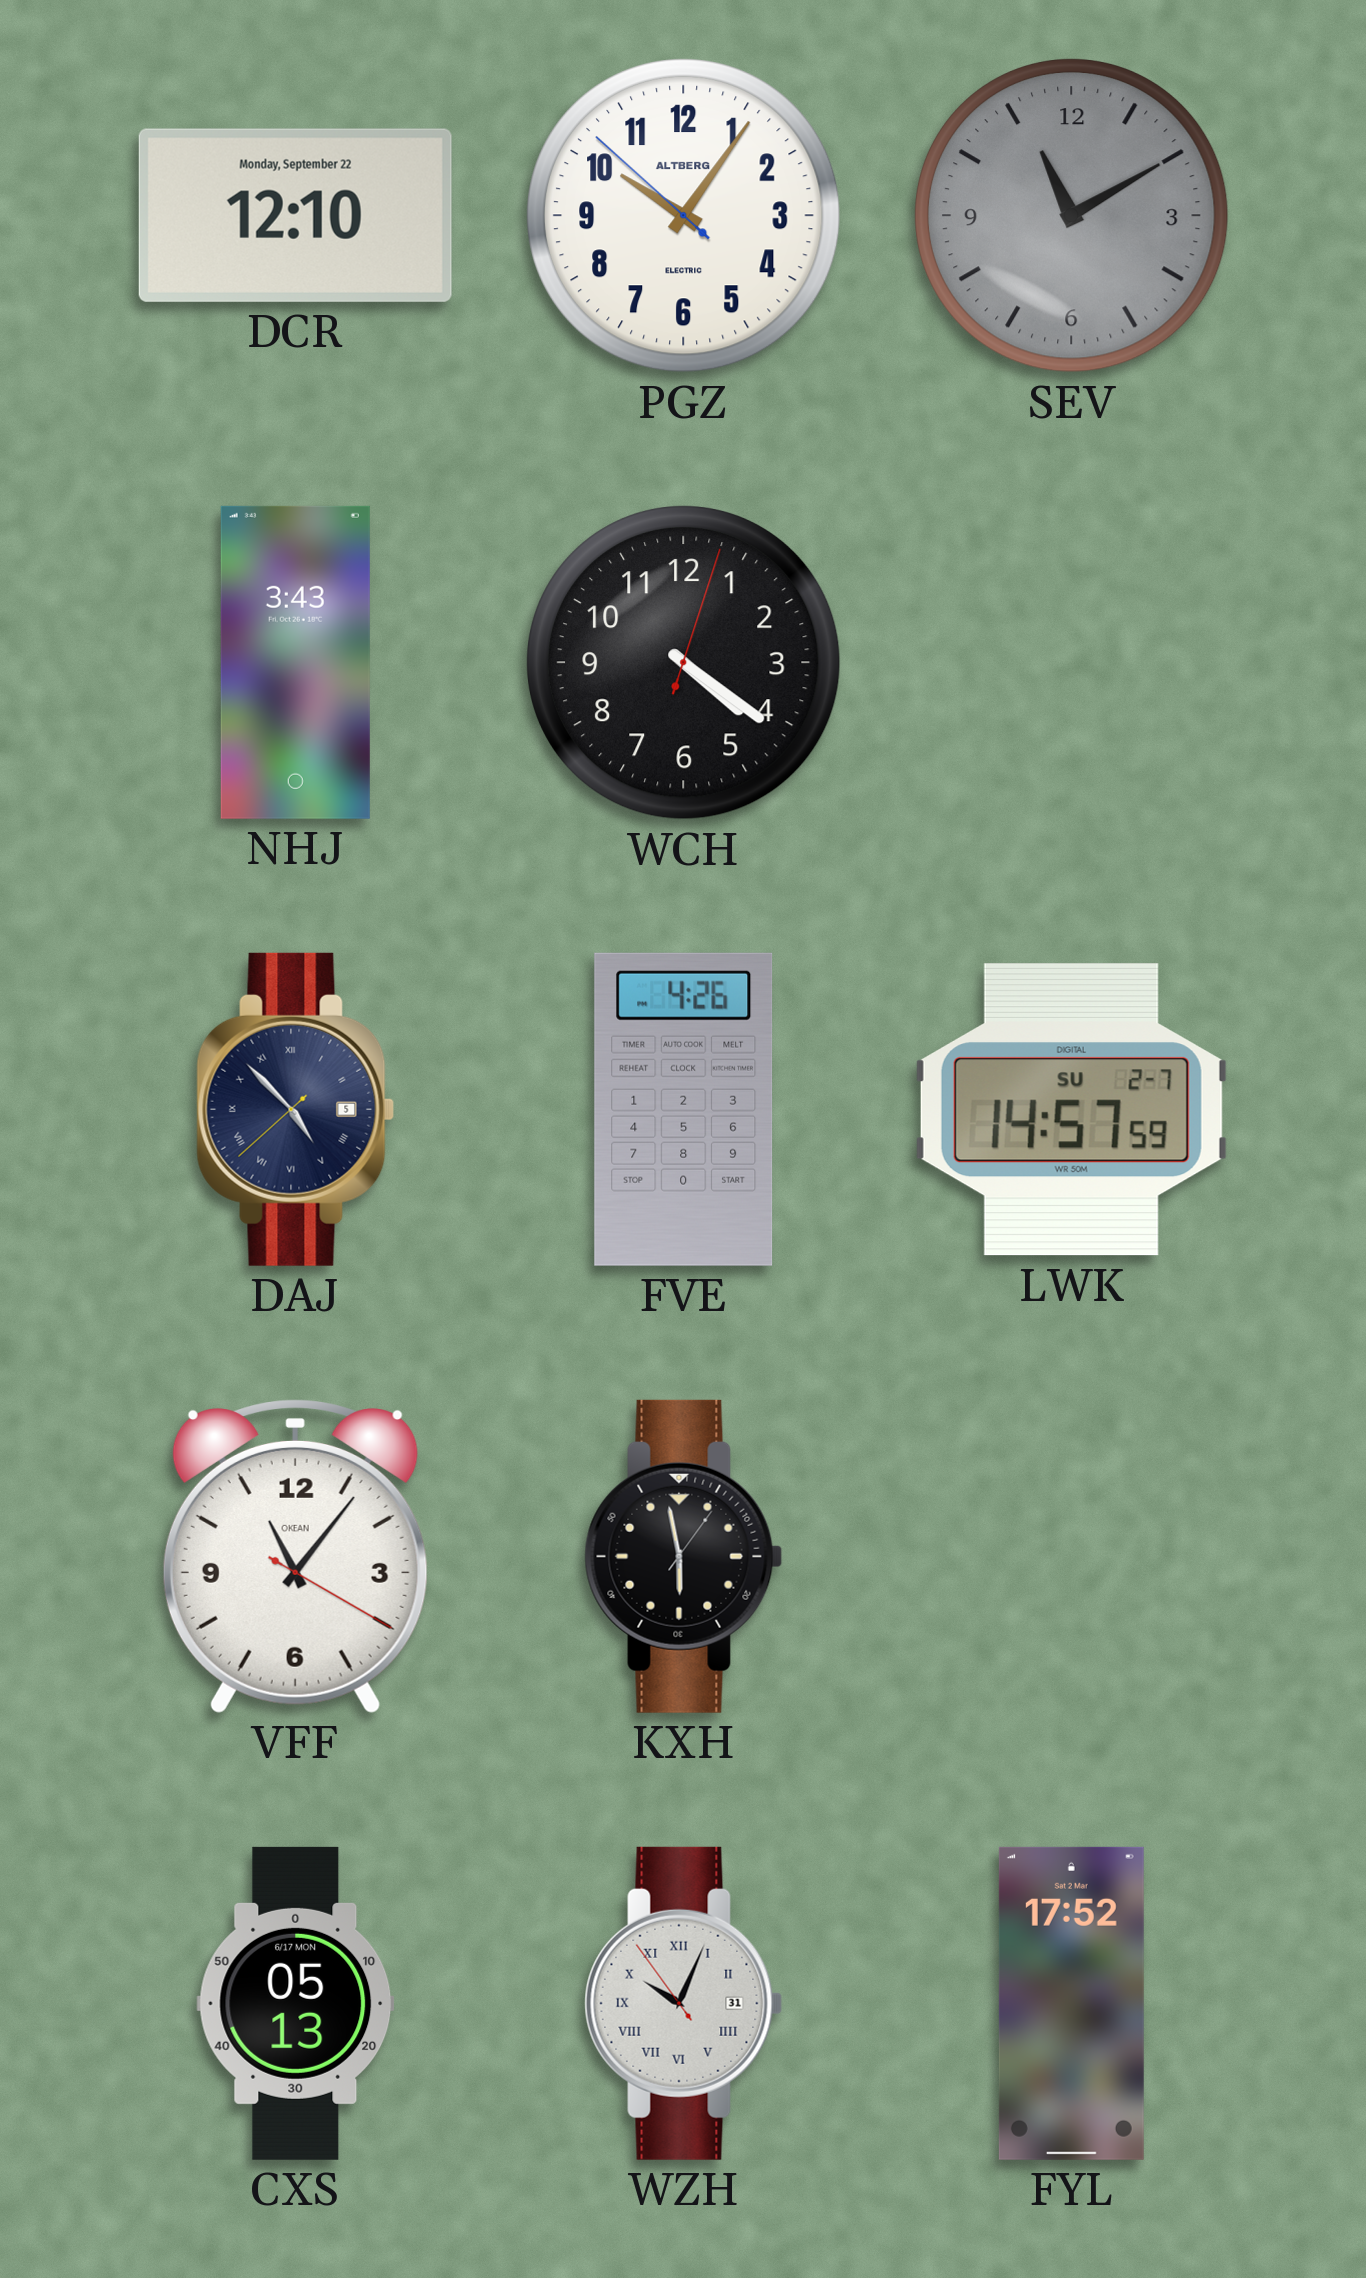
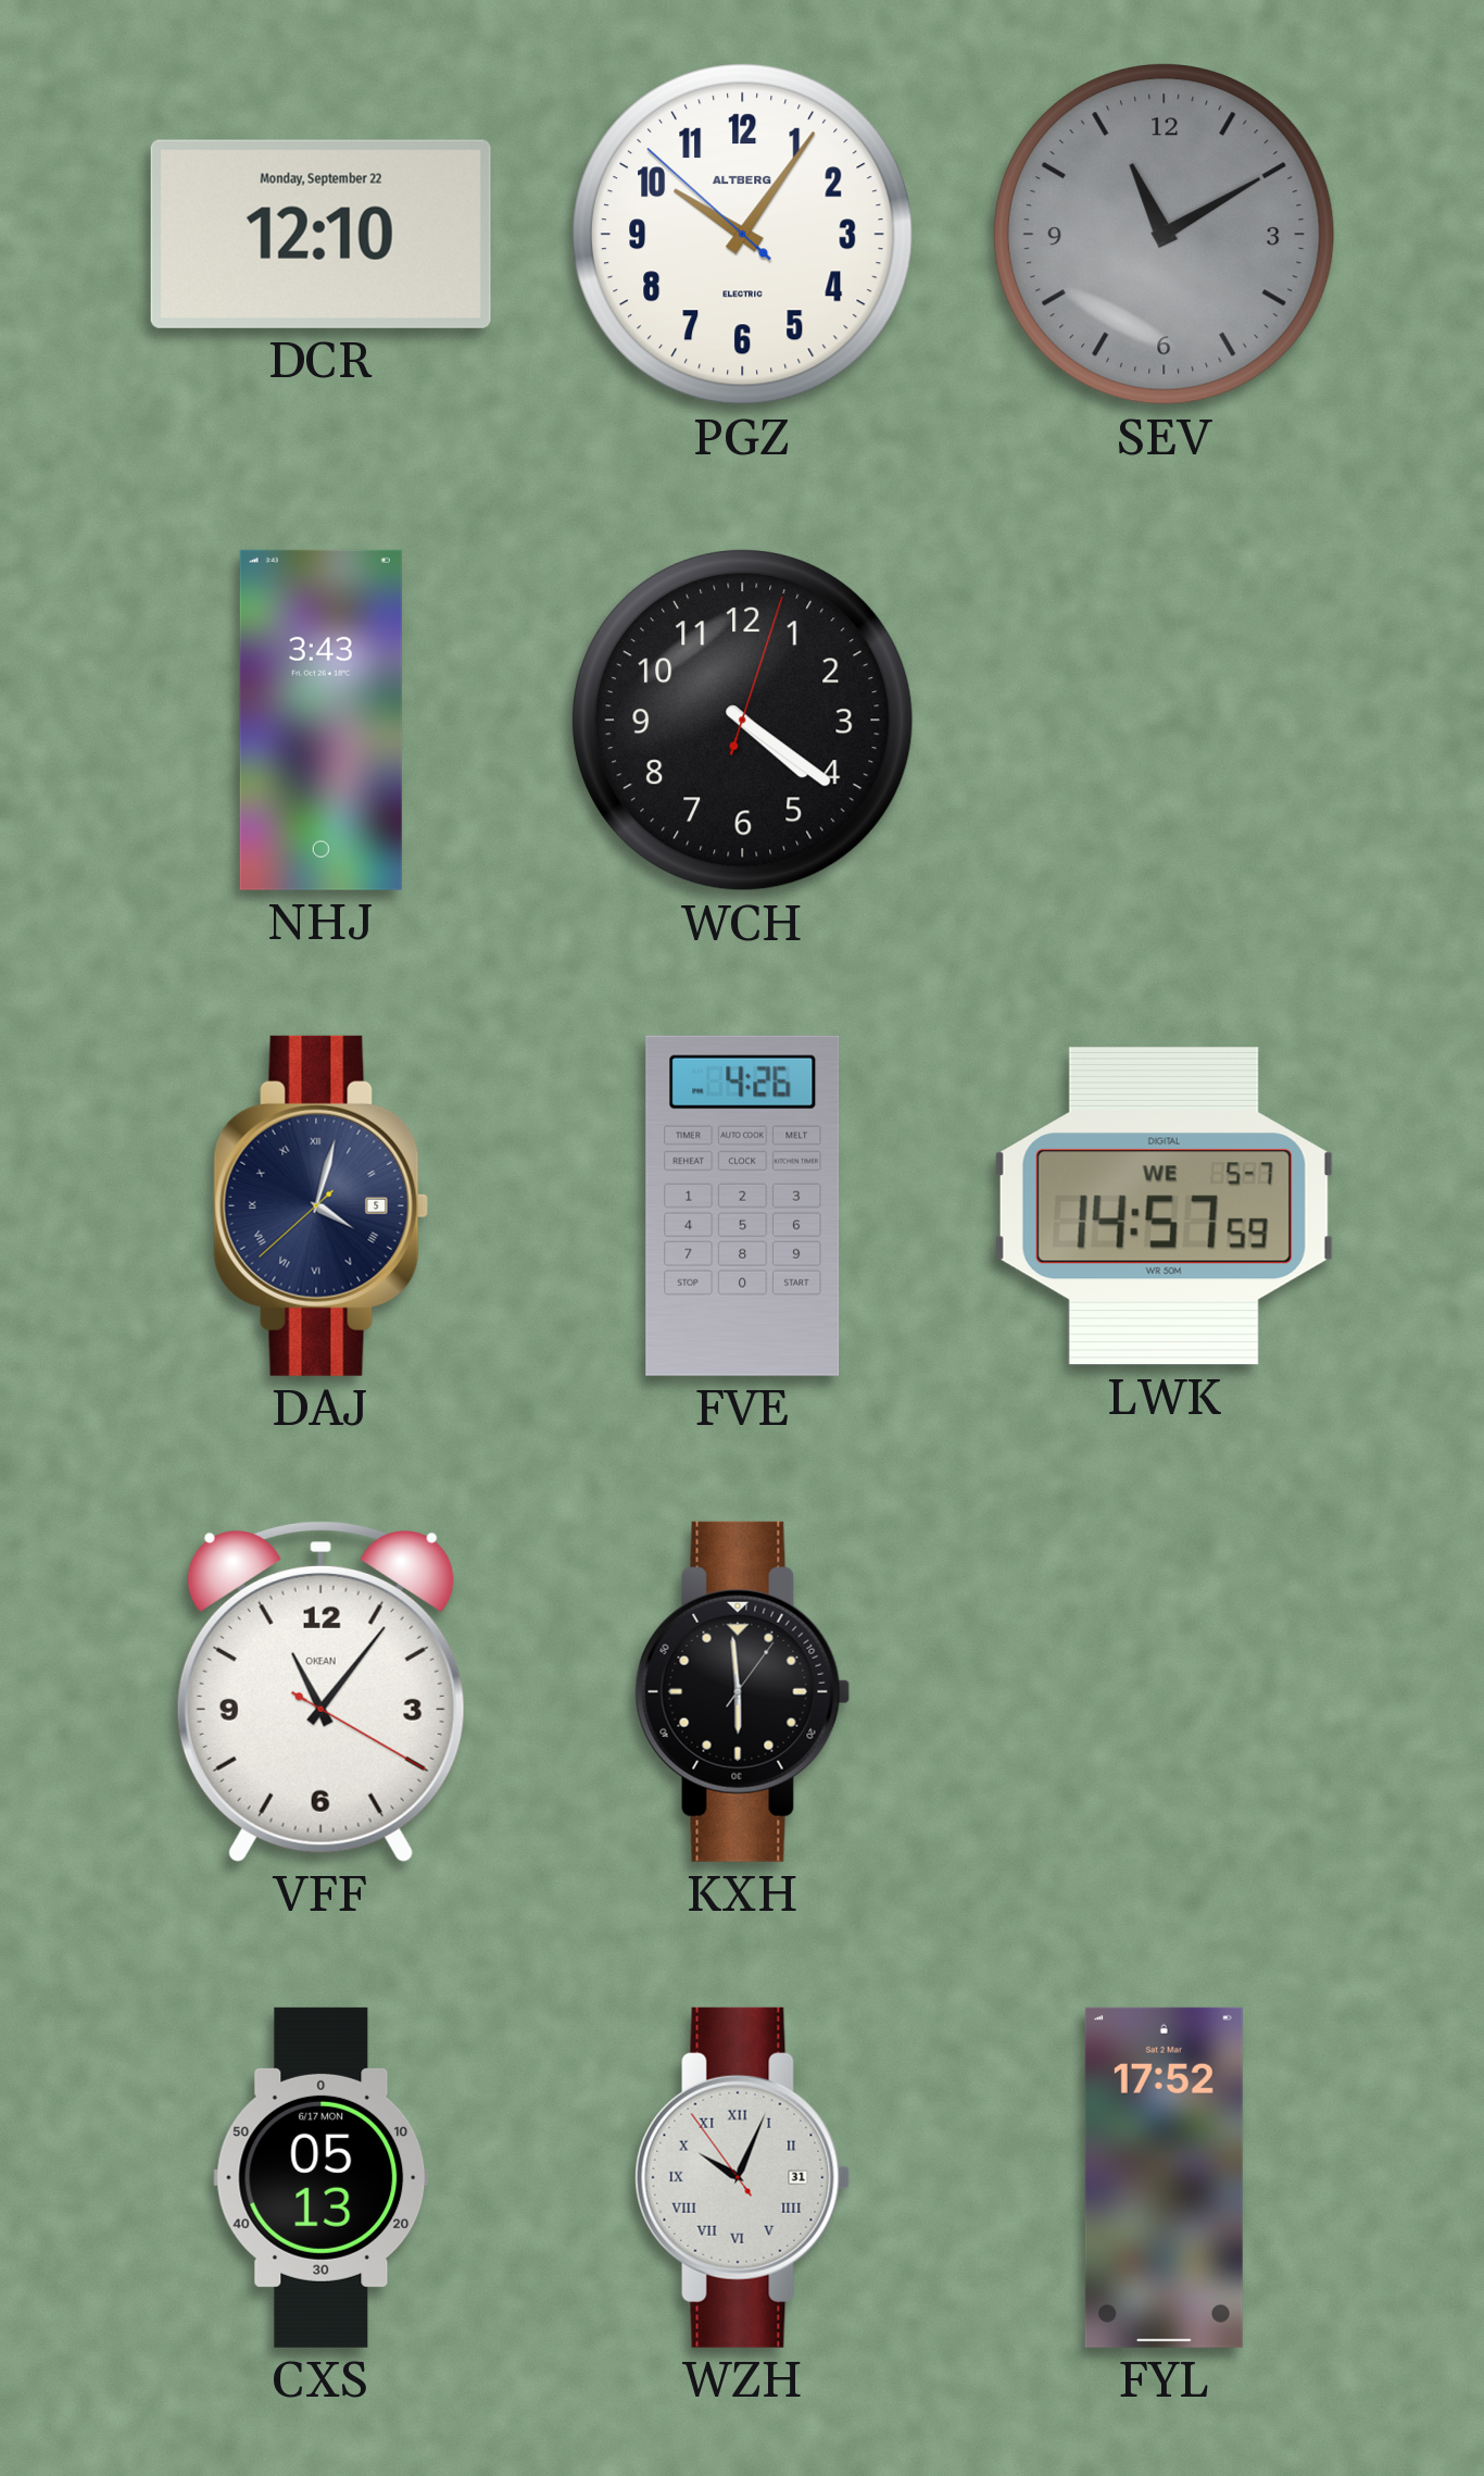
DAJ: 4:52 -> 4:02
LWK date: SU 2-7 -> WE 5-7
KXH: 5:58 -> 5:59
